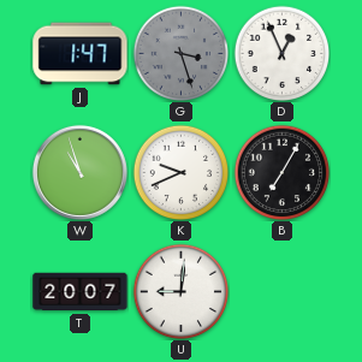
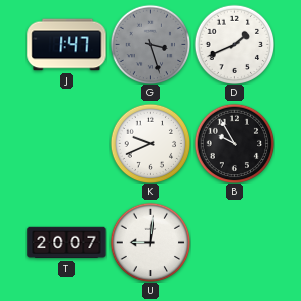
D: 12:56 -> 1:41
W: 10:57 -> none
B: 7:05 -> 9:55
